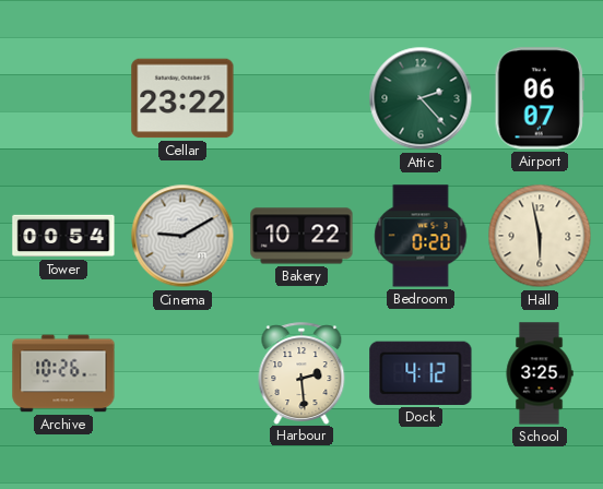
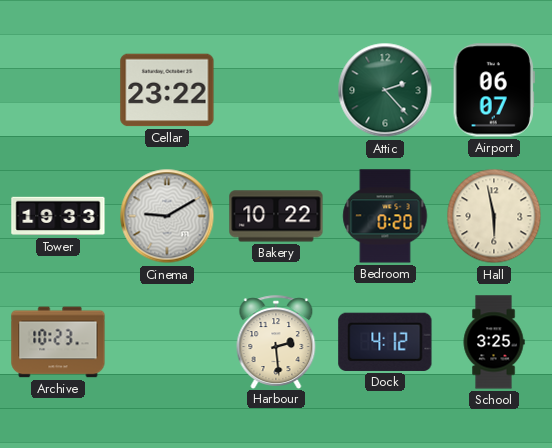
Tower: 00:54 -> 19:33
Archive: 10:26 -> 10:23
